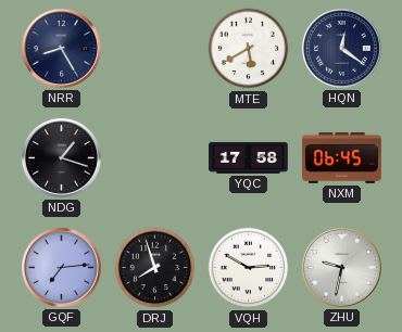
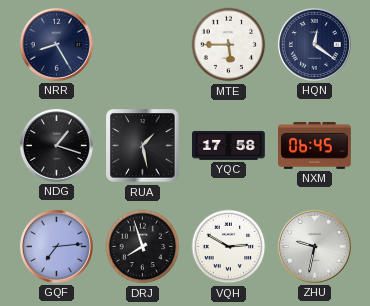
MTE: 5:40 -> 5:45
RUA: none -> 1:28
